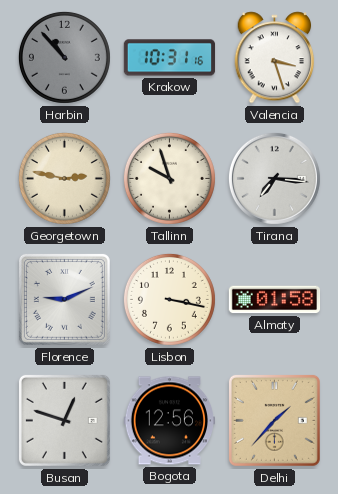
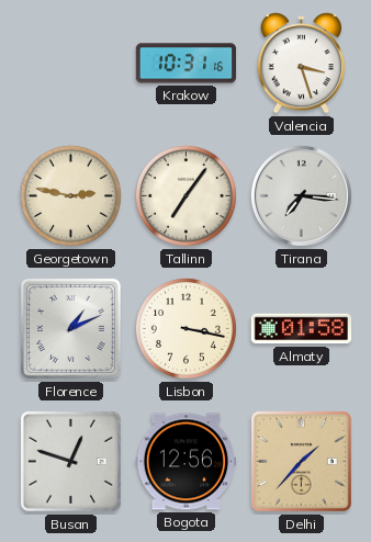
Harbin: 10:53 -> none
Tallinn: 9:57 -> 7:06
Florence: 9:11 -> 1:11
